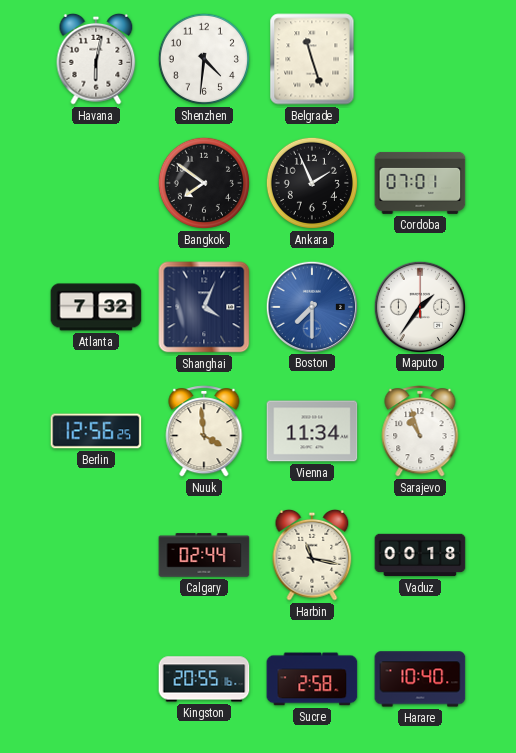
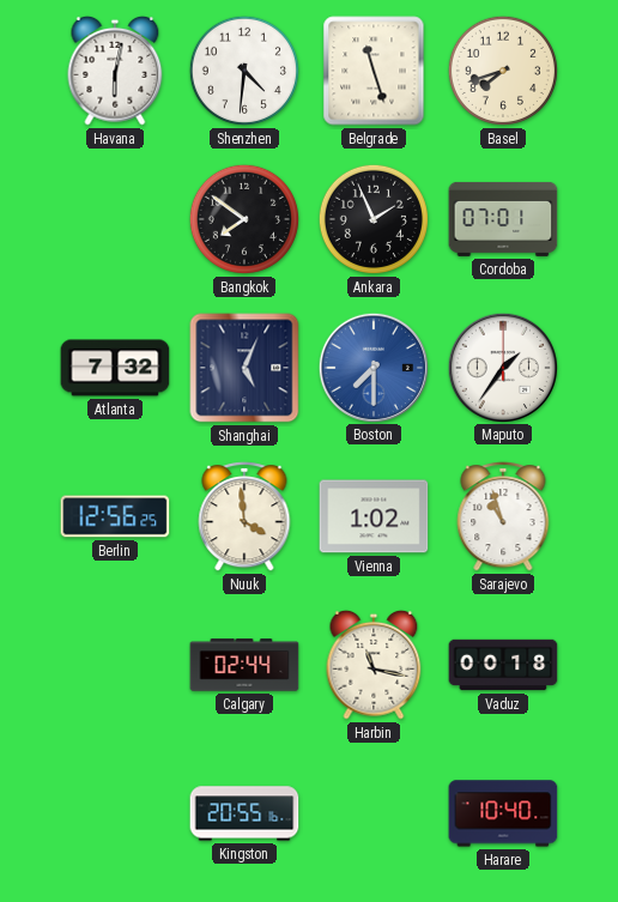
Basel: none -> 7:42
Shanghai: 4:04 -> 5:04
Vienna: 11:34 -> 1:02
Sucre: 2:58 -> none
